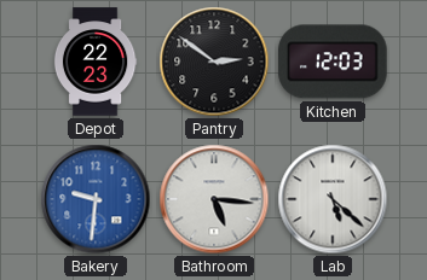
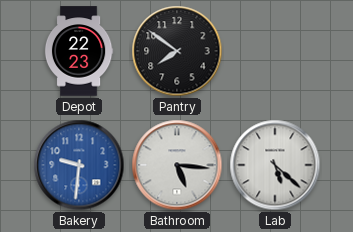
Pantry: 2:51 -> 7:51
Kitchen: 12:03 -> none
